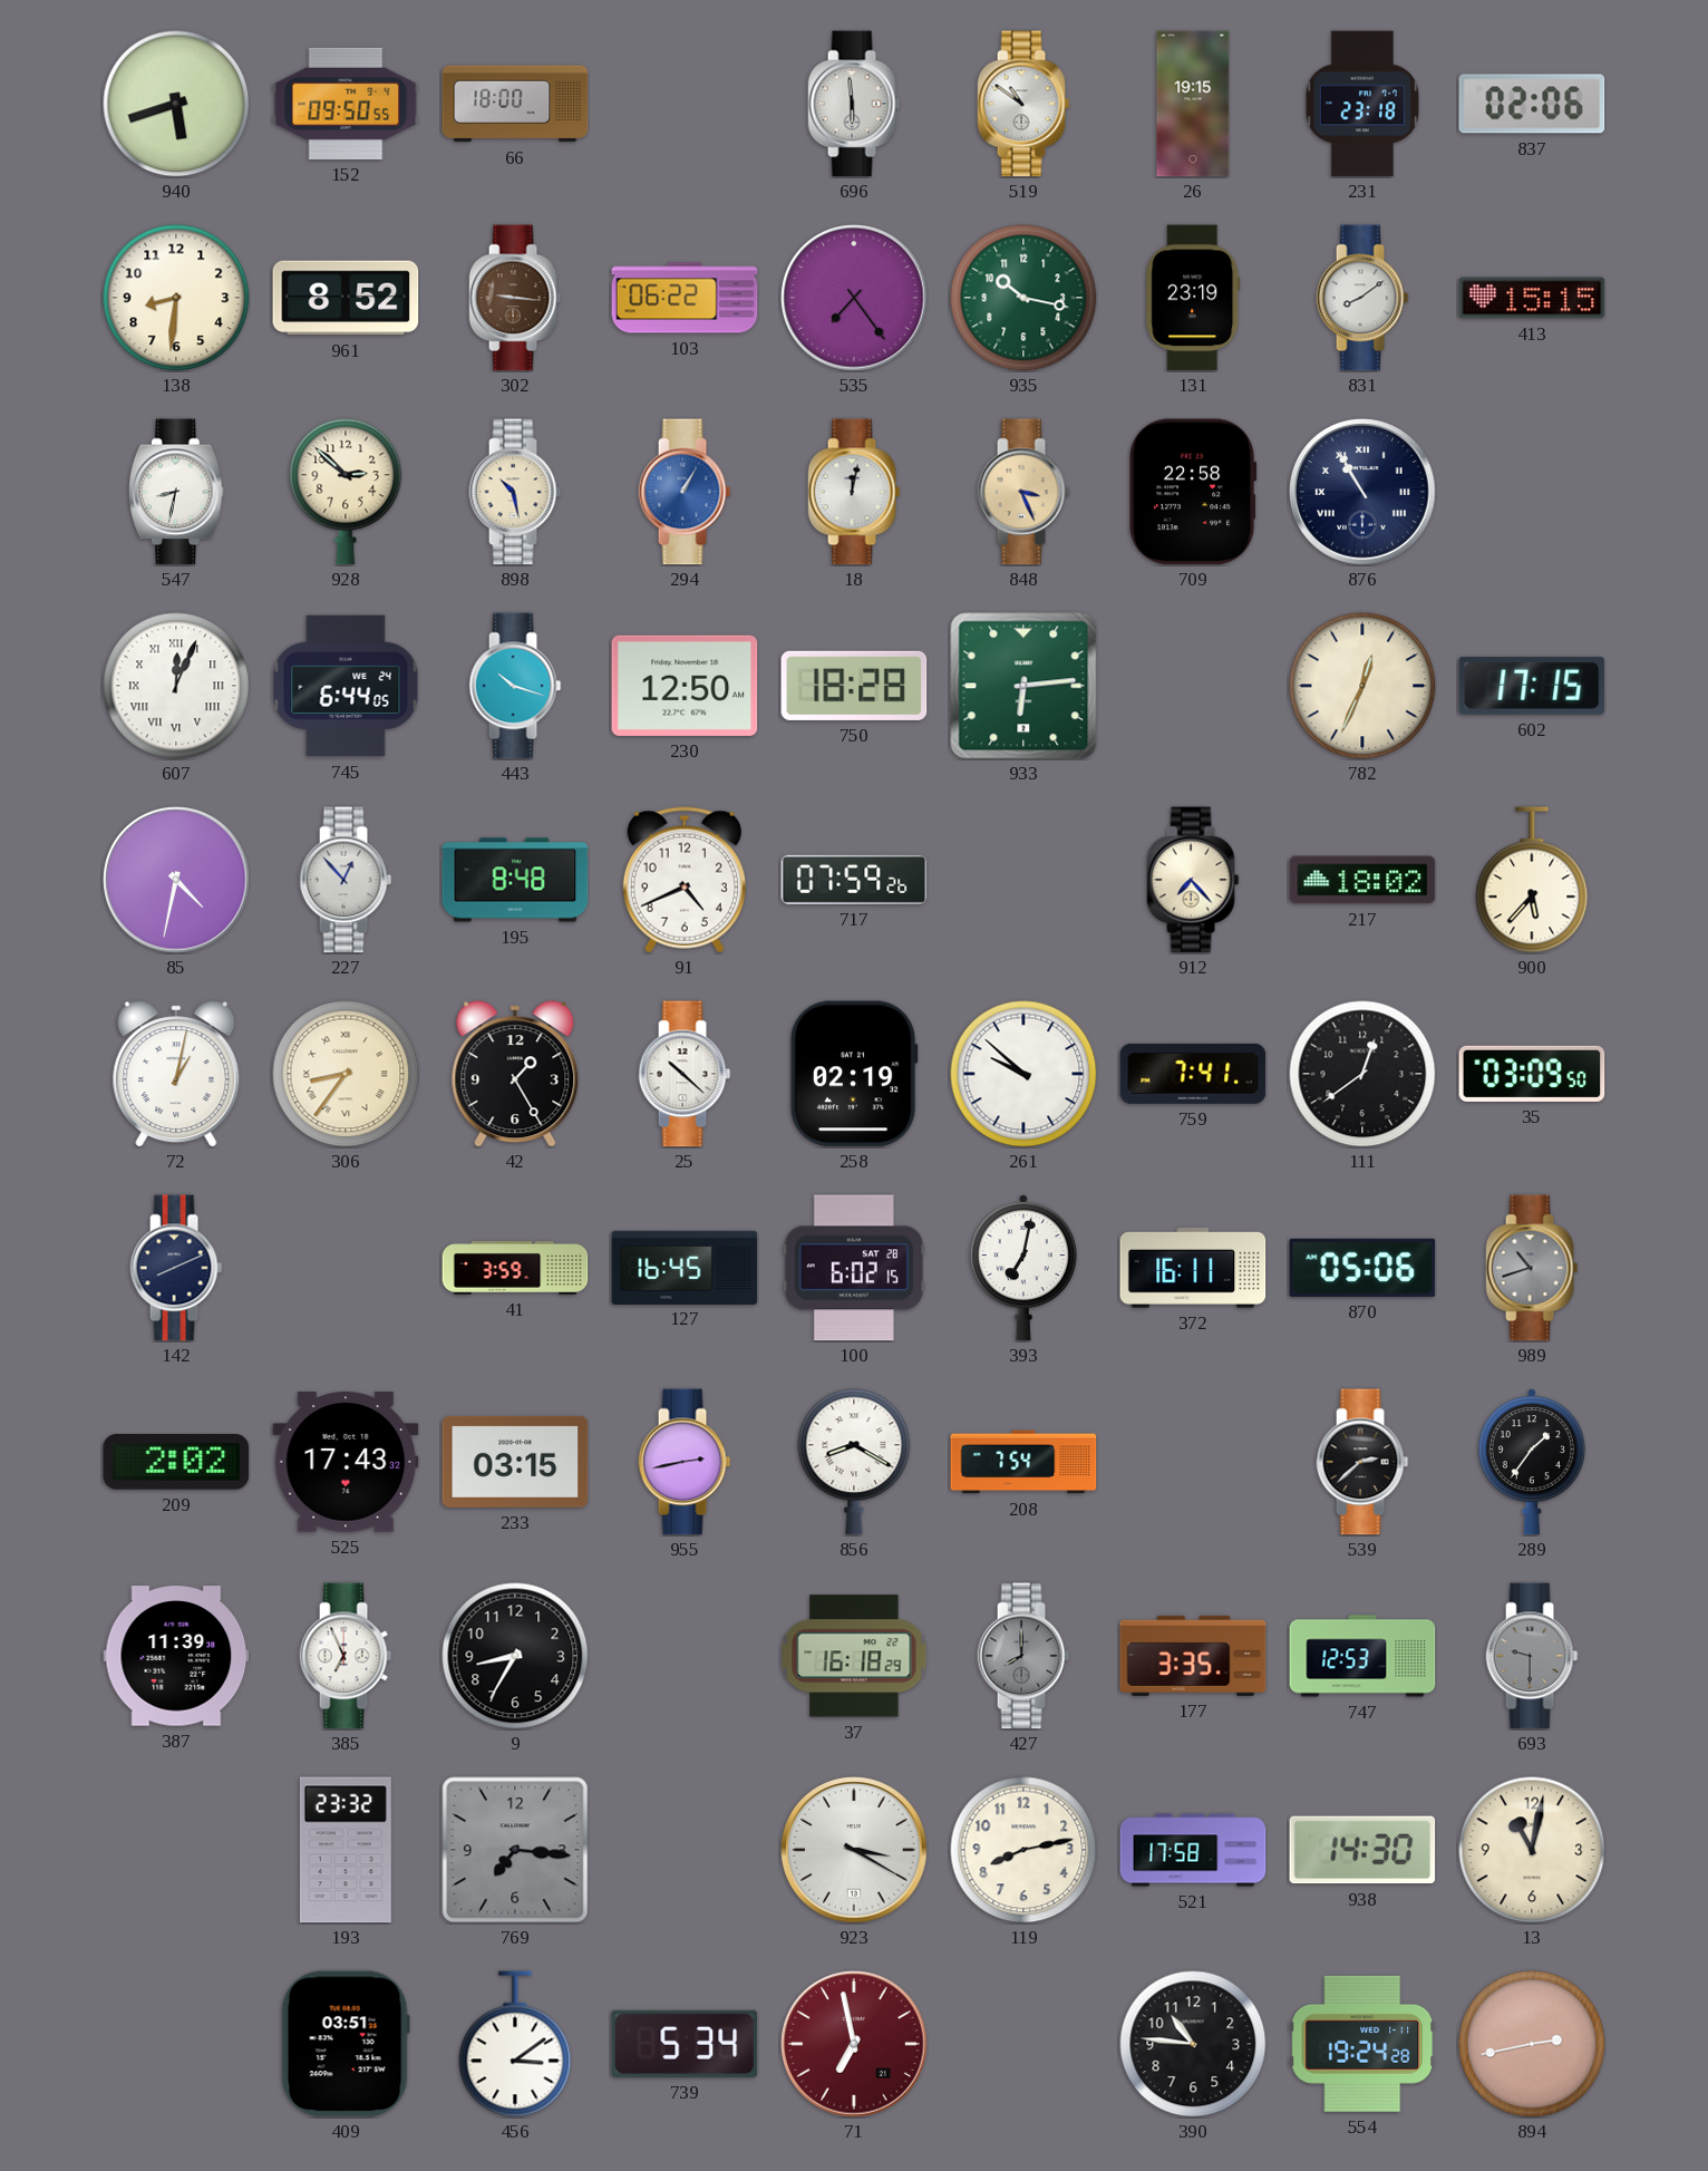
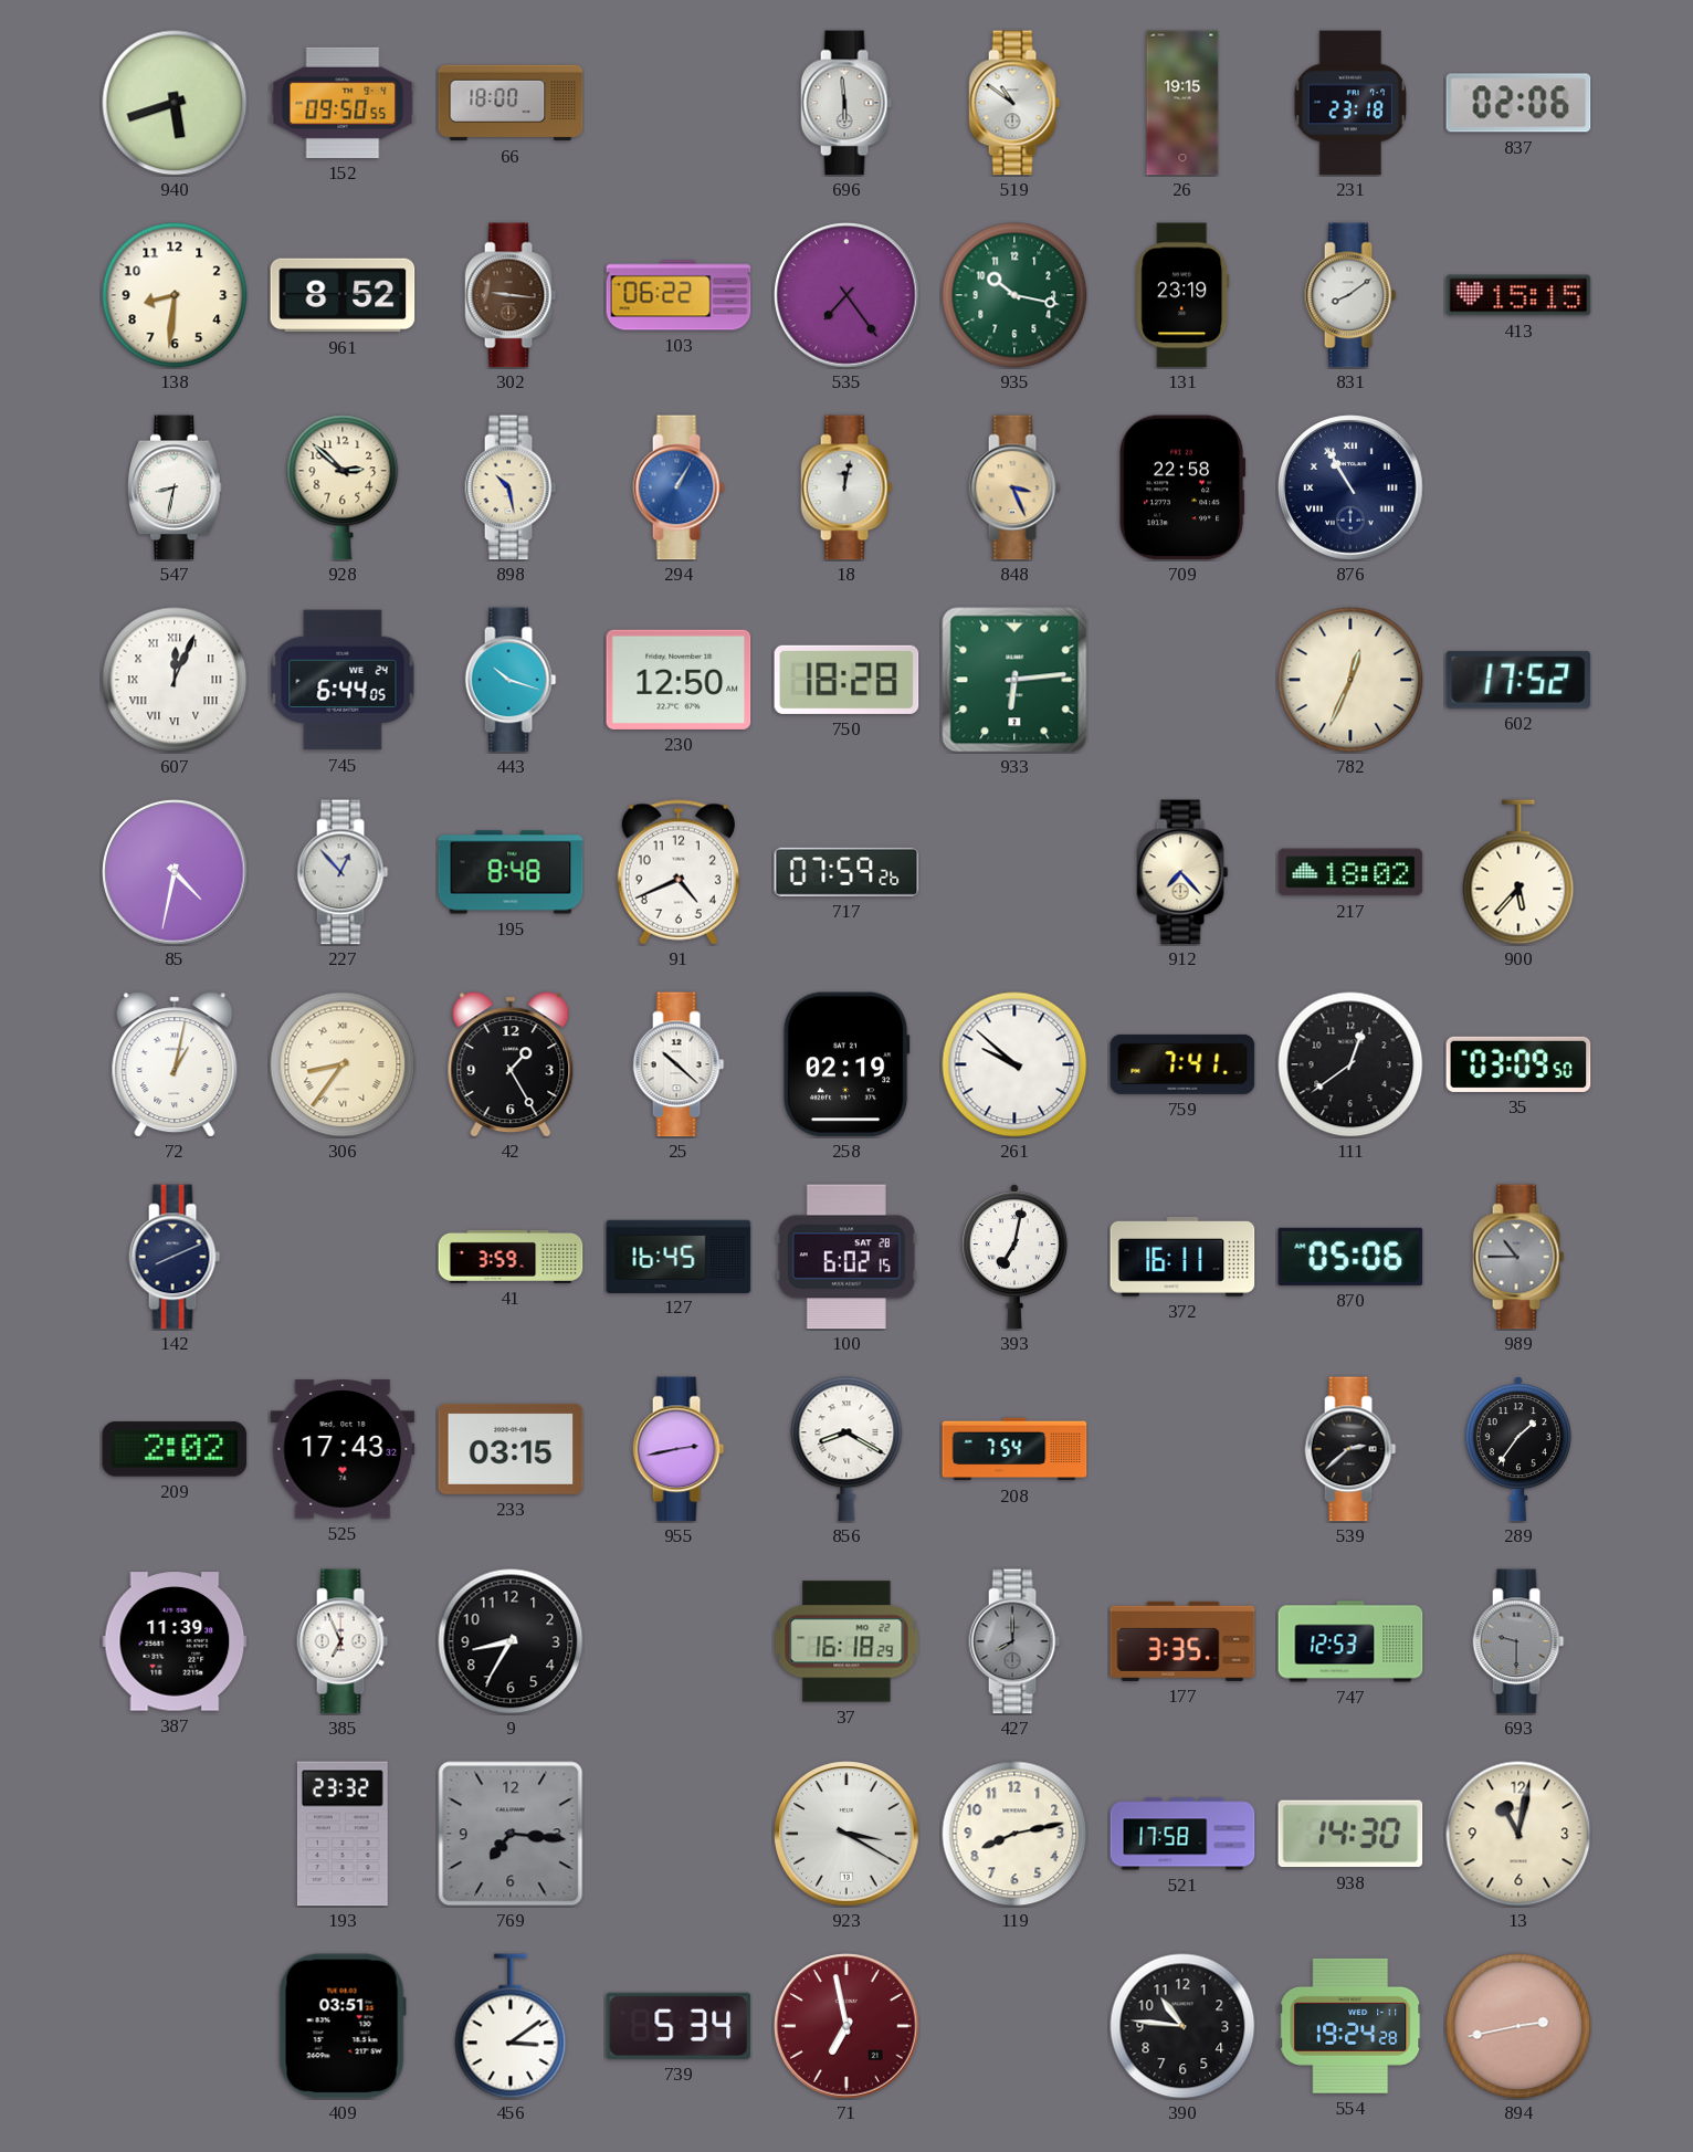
602: 17:15 -> 17:52
989: 10:42 -> 10:45
